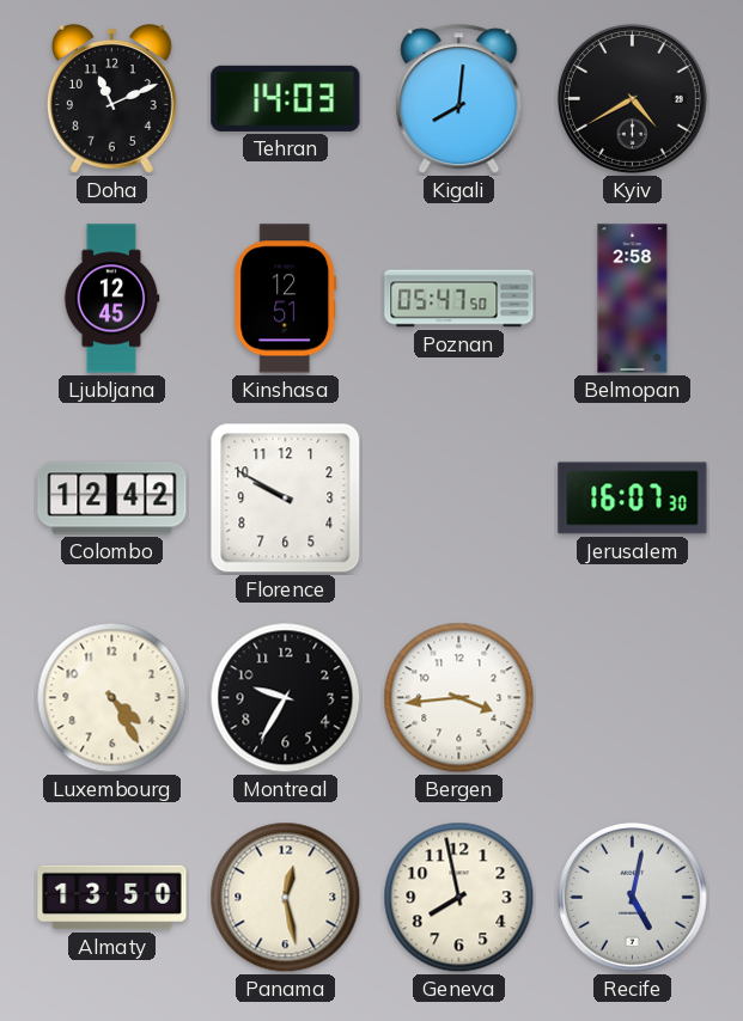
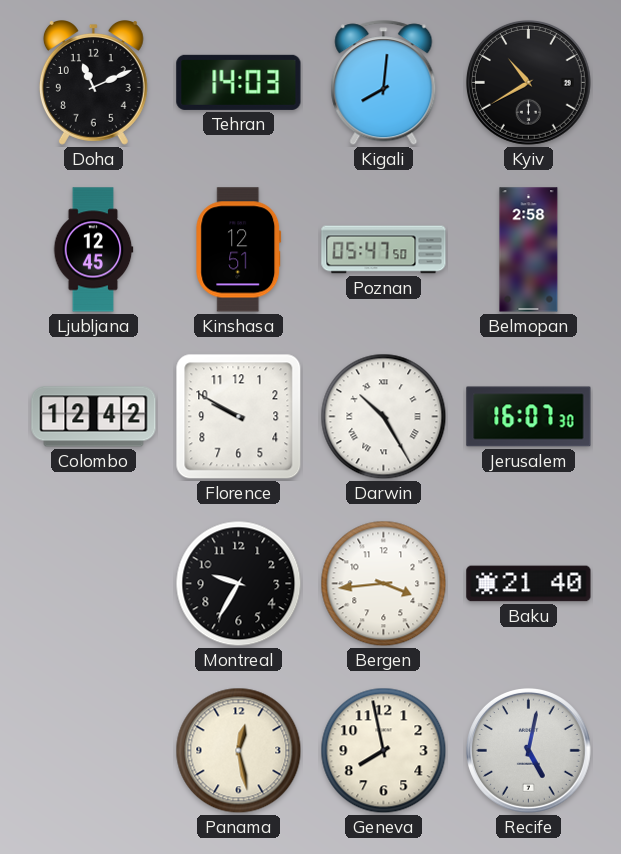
Kyiv: 4:40 -> 10:40
Darwin: none -> 10:25
Luxembourg: 4:25 -> none
Baku: none -> 21:40
Almaty: 13:50 -> none
